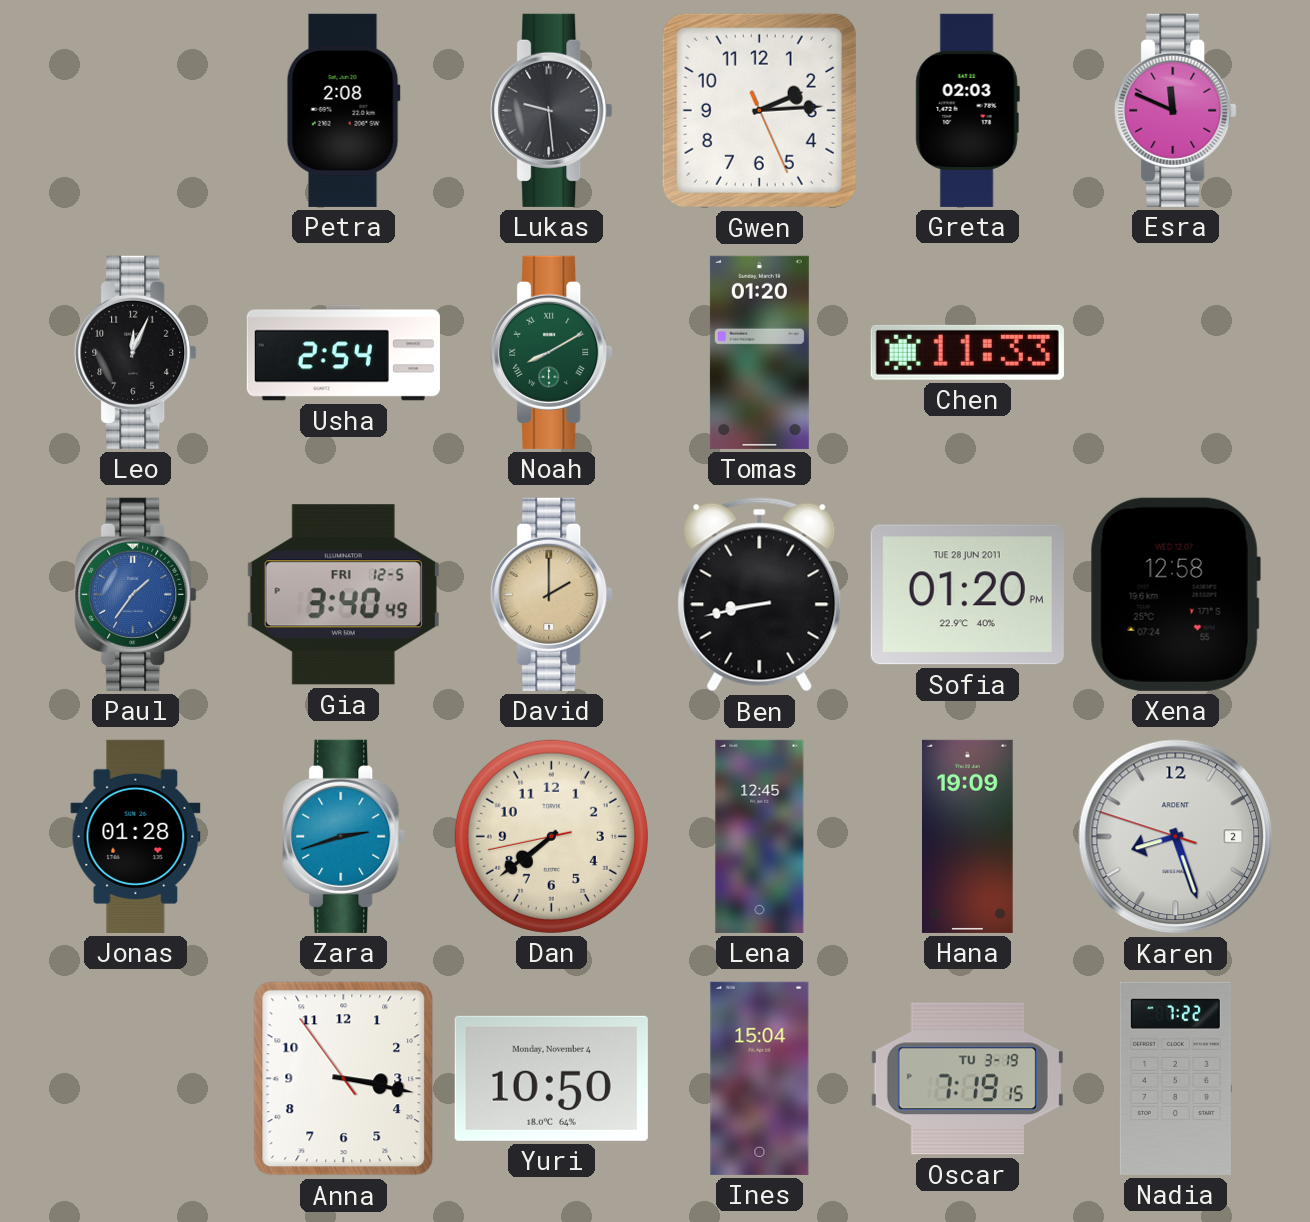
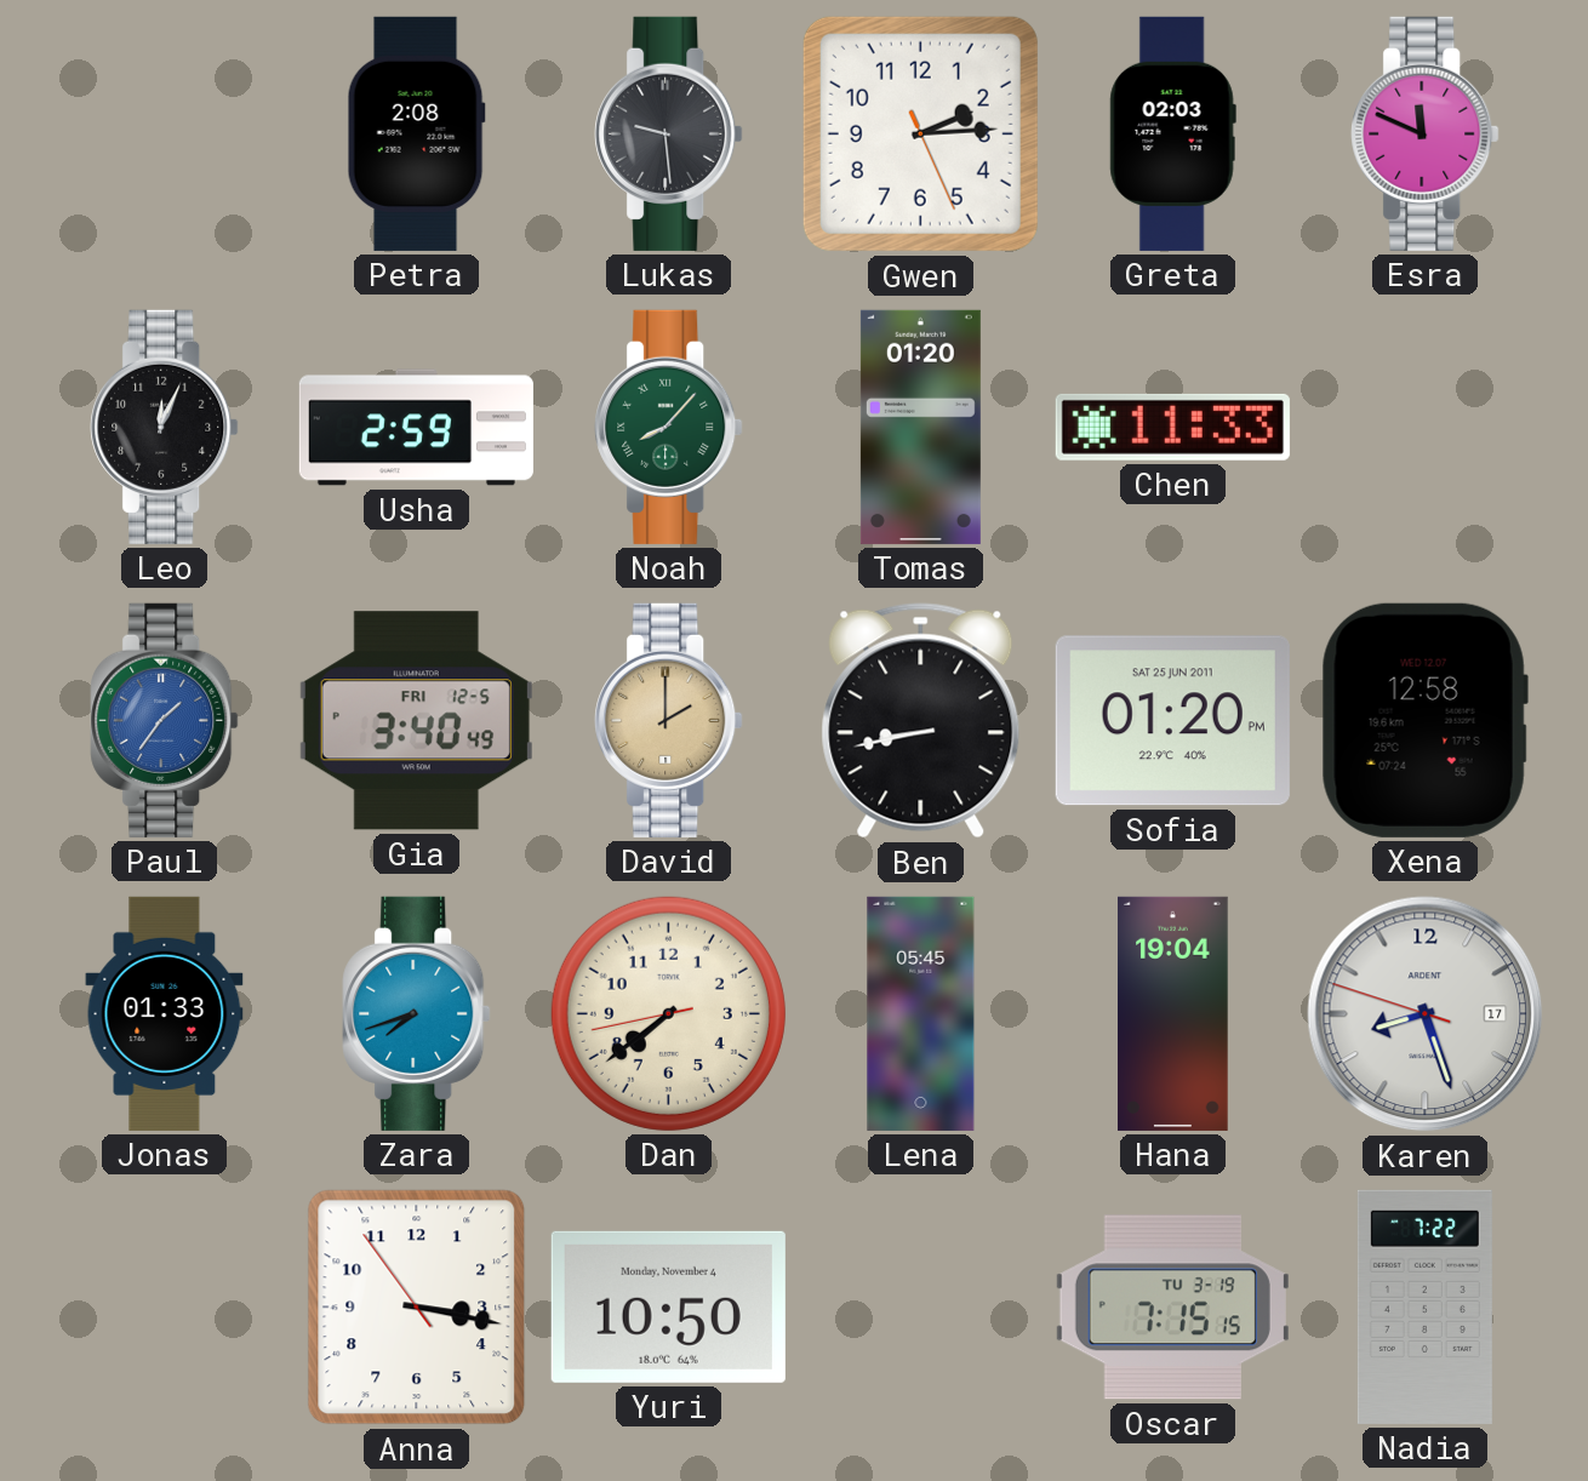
Usha: 2:54 -> 2:59
Noah: 8:10 -> 8:07
Sofia date: TUE 28 JUN 2011 -> SAT 25 JUN 2011
Jonas: 01:28 -> 01:33
Zara: 2:42 -> 7:42
Lena: 12:45 -> 05:45
Hana: 19:09 -> 19:04
Karen date: 2 -> 17
Ines: 15:04 -> none
Oscar: 7:19 -> 7:15
